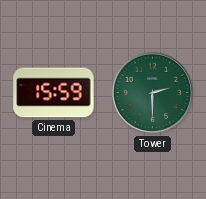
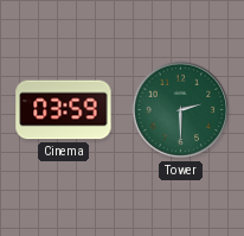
Cinema: 15:59 -> 03:59
